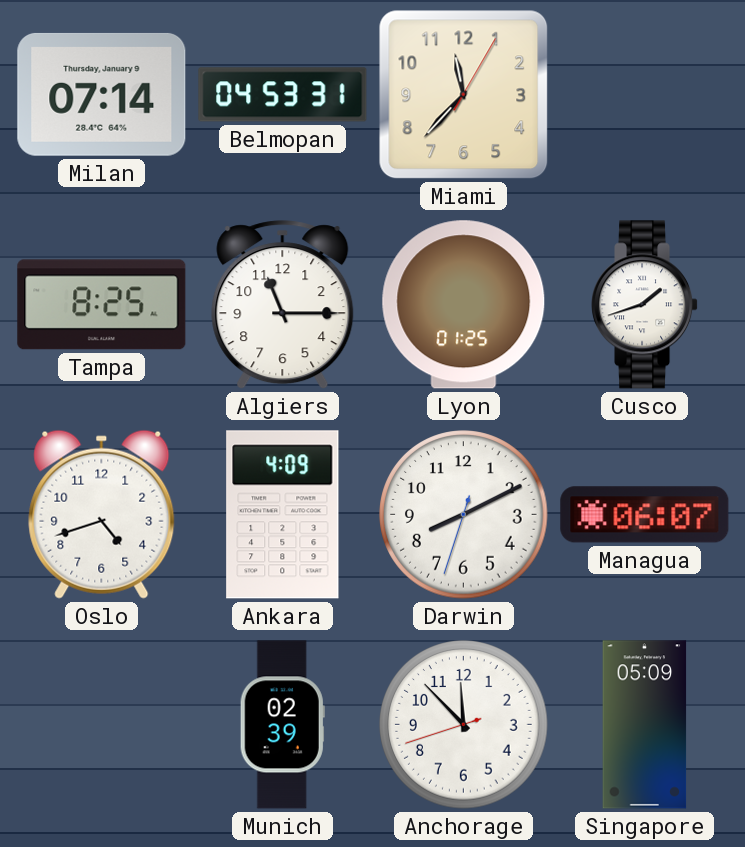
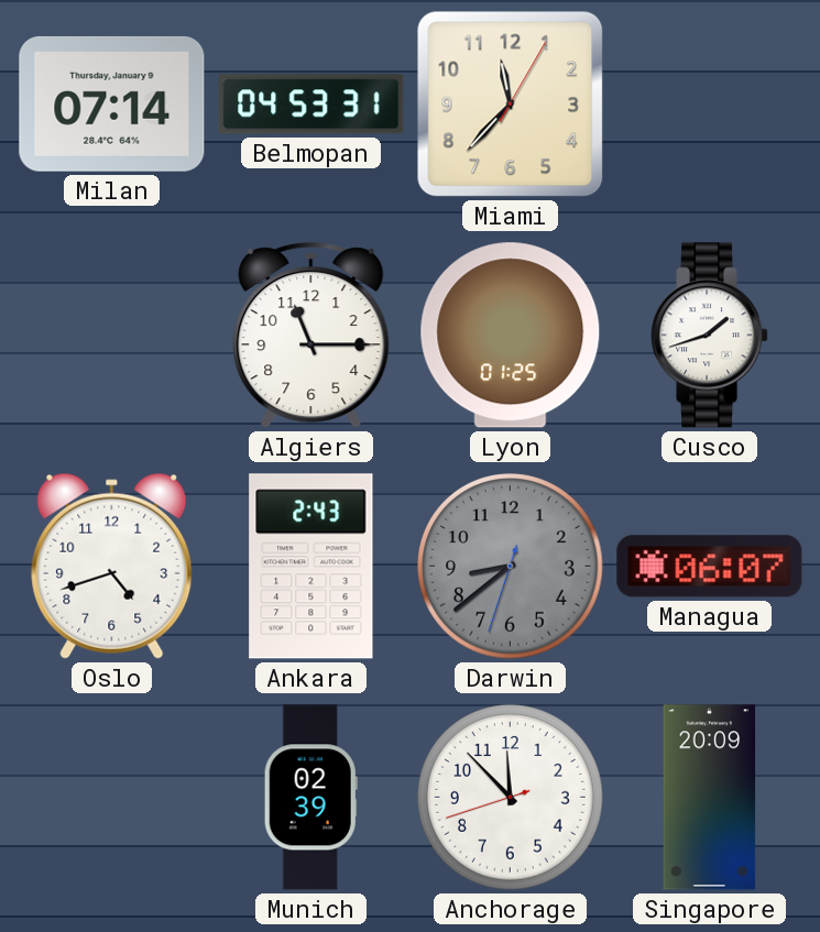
Tampa: 8:25 -> none
Ankara: 4:09 -> 2:43
Darwin: 8:10 -> 8:38
Darwin dial: white -> grey
Singapore: 05:09 -> 20:09
